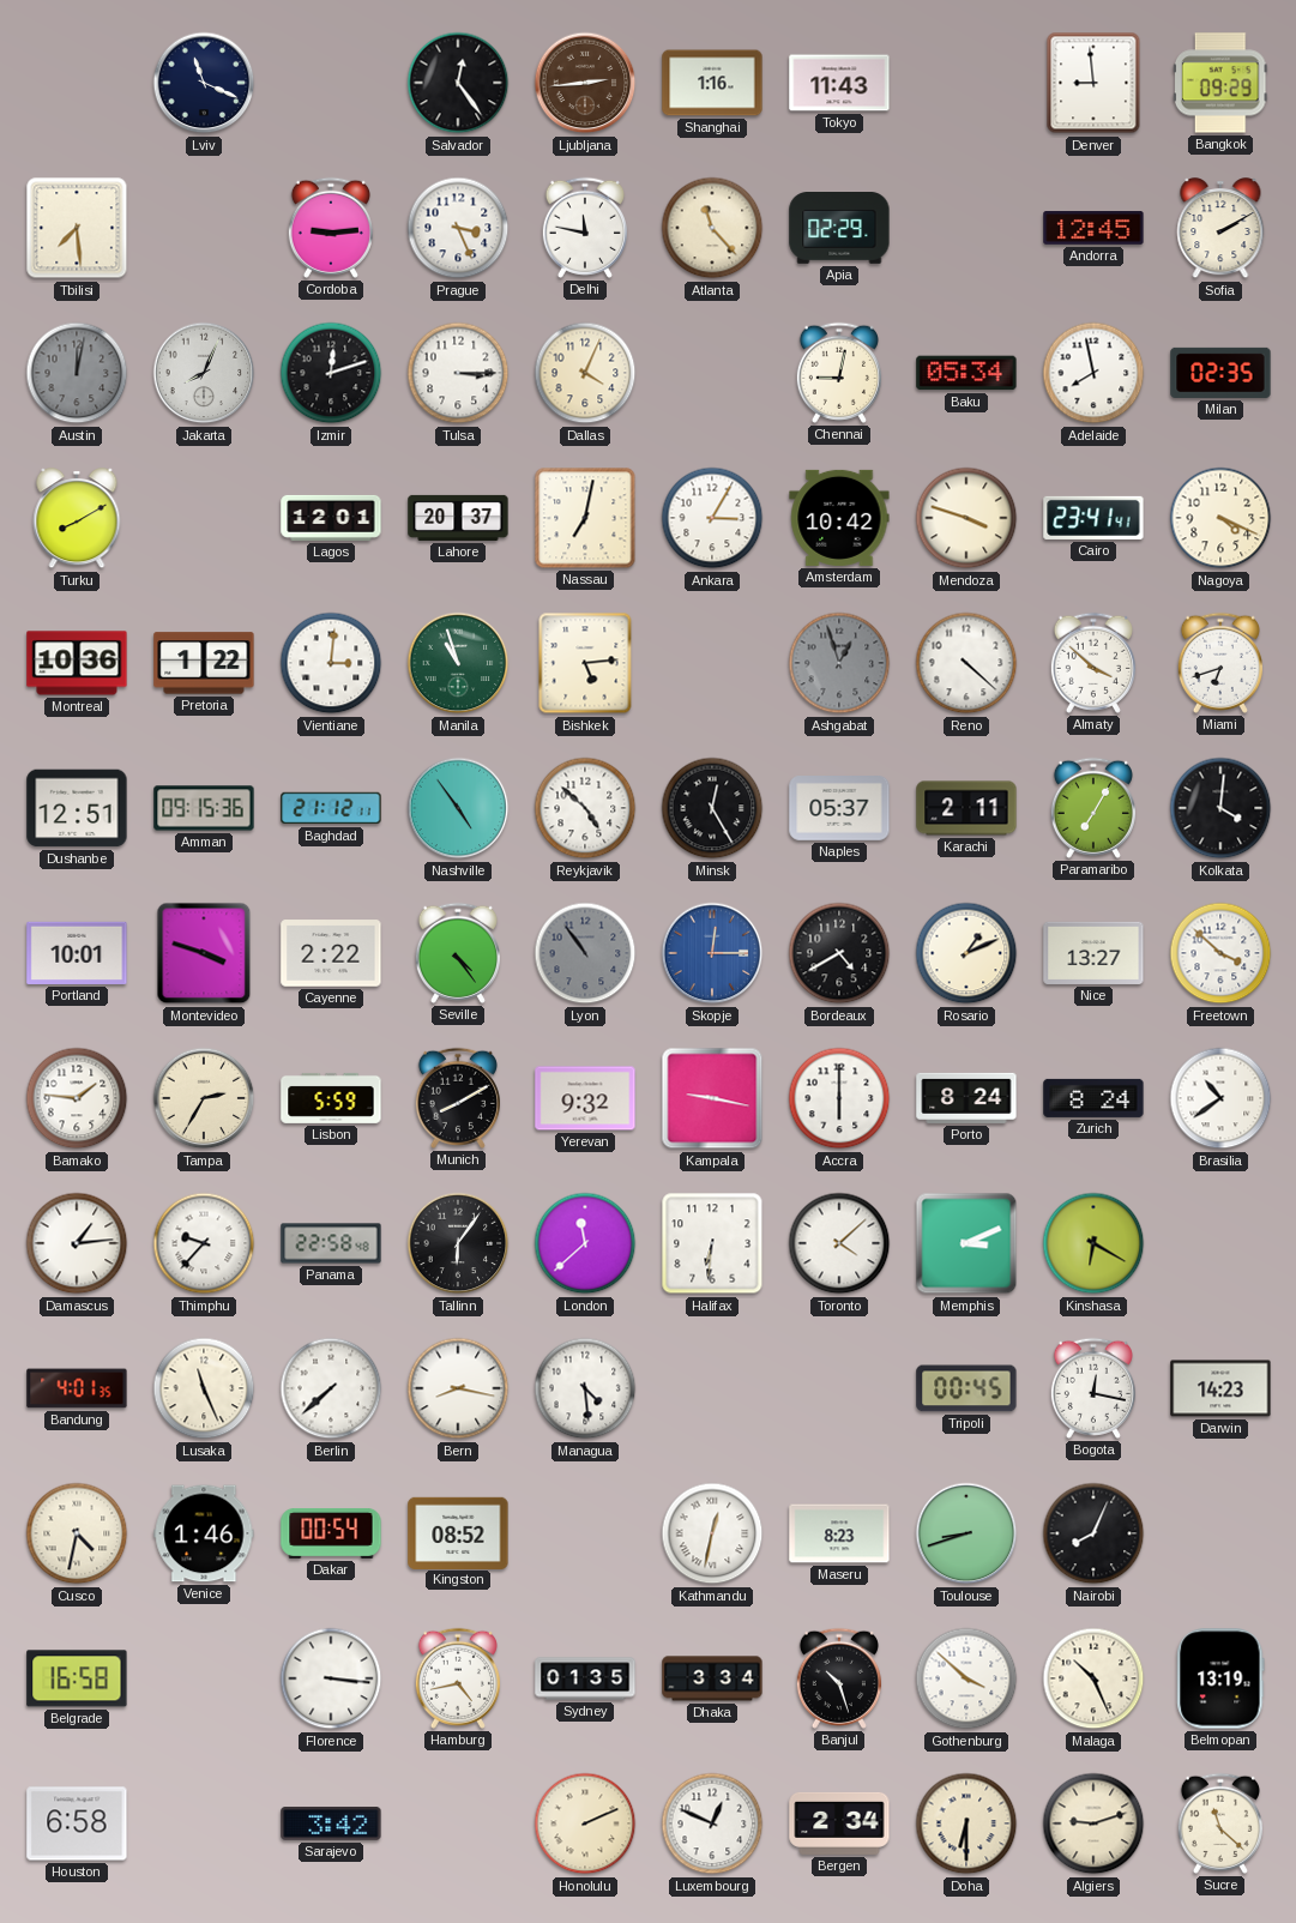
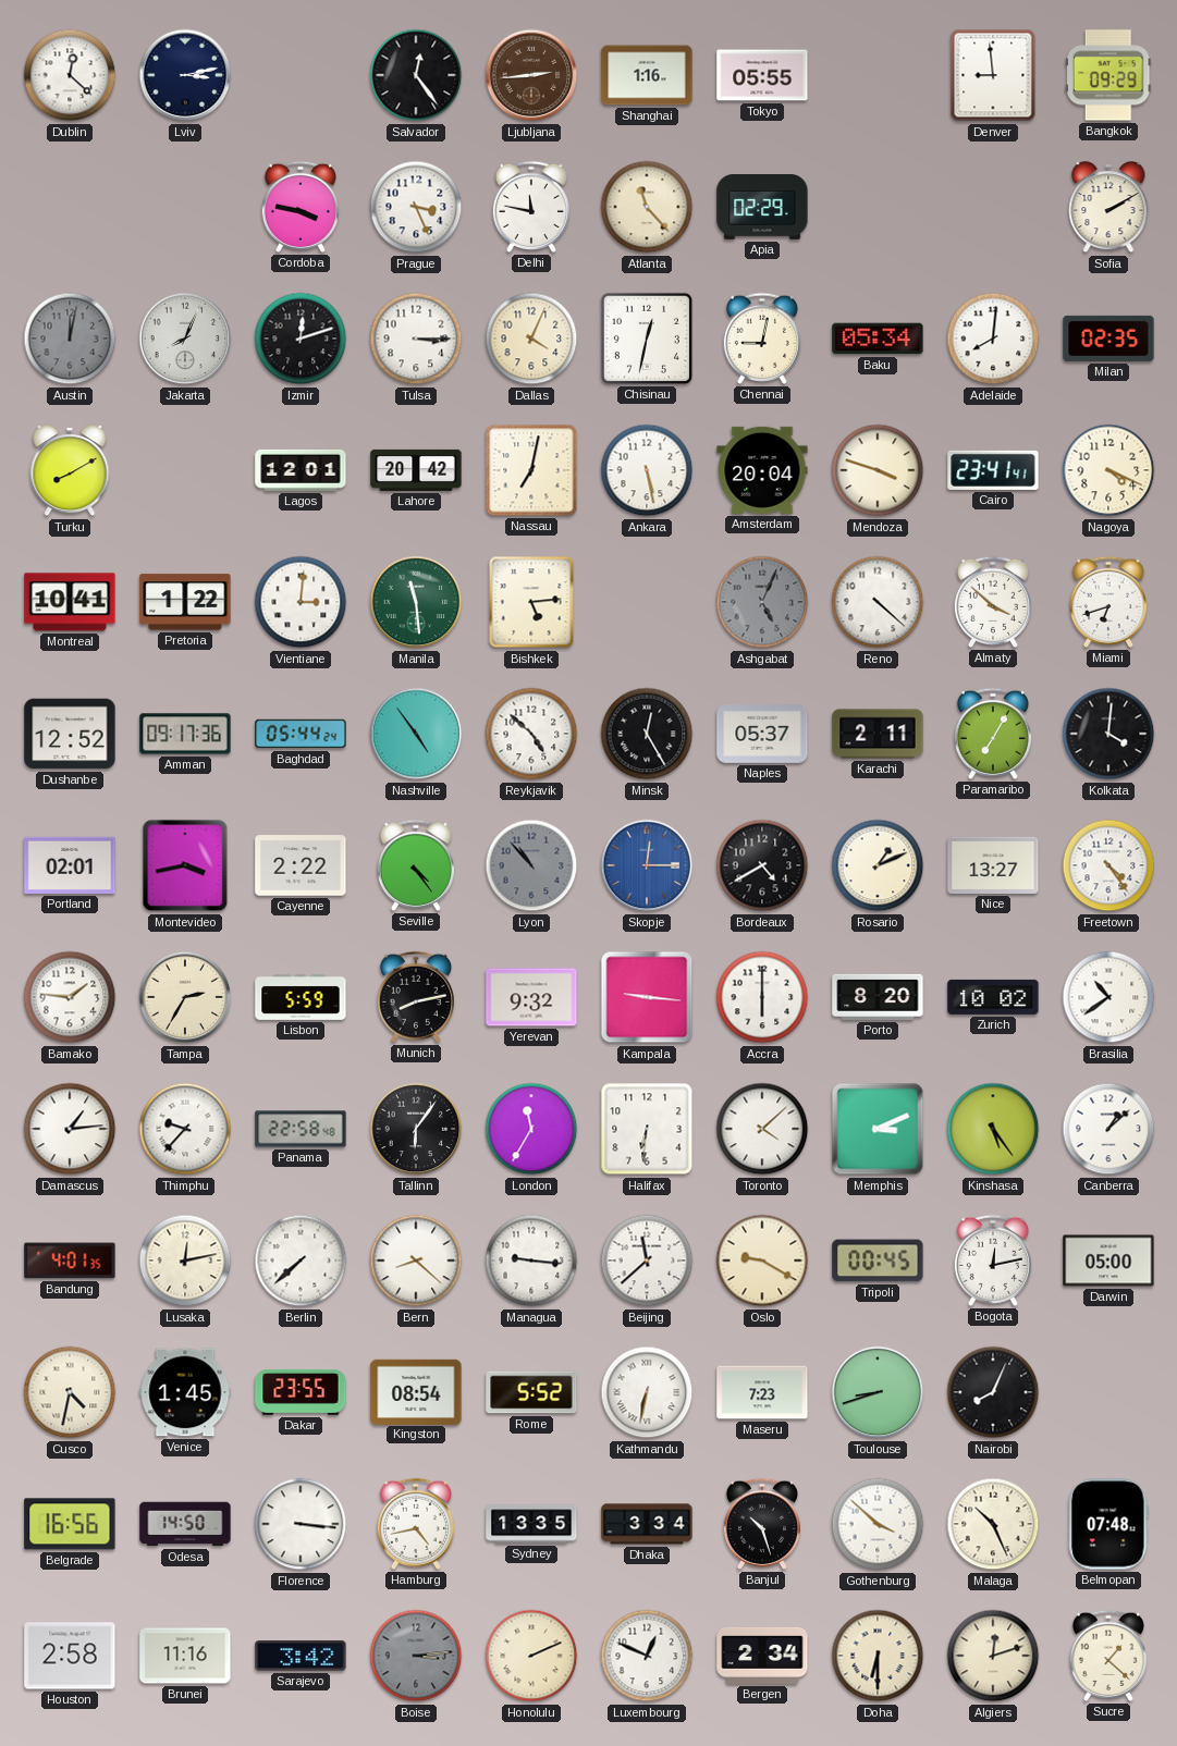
Dublin: none -> 12:22
Lviv: 11:19 -> 3:13
Tokyo: 11:43 -> 05:55
Tbilisi: 7:29 -> none
Cordoba: 9:14 -> 3:47
Andorra: 12:45 -> none
Chisinau: none -> 12:32
Adelaide: 7:58 -> 8:01
Lahore: 20:37 -> 20:42
Ankara: 3:05 -> 5:28
Amsterdam: 10:42 -> 20:04
Montreal: 10:36 -> 10:41
Manila: 10:57 -> 11:29
Ashgabat: 12:57 -> 5:04
Dushanbe: 12:51 -> 12:52
Amman: 09:15 -> 09:17
Baghdad: 21:12 -> 05:44
Portland: 10:01 -> 02:01
Montevideo: 3:48 -> 3:43
Lyon: 10:54 -> 10:53
Freetown: 3:52 -> 4:24
Munich: 8:10 -> 8:13
Kampala: 9:17 -> 9:16
Porto: 8:24 -> 8:20
Zurich: 8:24 -> 10:02
London: 11:38 -> 11:35
Kinshasa: 6:20 -> 5:24
Canberra: none -> 1:08
Lusaka: 11:26 -> 12:13
Bern: 8:17 -> 8:22
Managua: 4:29 -> 9:16
Beijing: none -> 11:38
Oslo: none -> 9:20
Bogota: 12:17 -> 12:13
Darwin: 14:23 -> 05:00
Venice: 1:46 -> 1:45
Dakar: 00:54 -> 23:55
Kingston: 08:52 -> 08:54
Rome: none -> 5:52
Kathmandu: 12:32 -> 6:32
Maseru: 8:23 -> 7:23
Belgrade: 16:58 -> 16:56
Odesa: none -> 14:50
Sydney: 01:35 -> 13:35
Belmopan: 13:19 -> 07:48
Houston: 6:58 -> 2:58
Brunei: none -> 11:16
Boise: none -> 3:14
Algiers: 9:12 -> 12:12
Sucre: 11:22 -> 1:22
